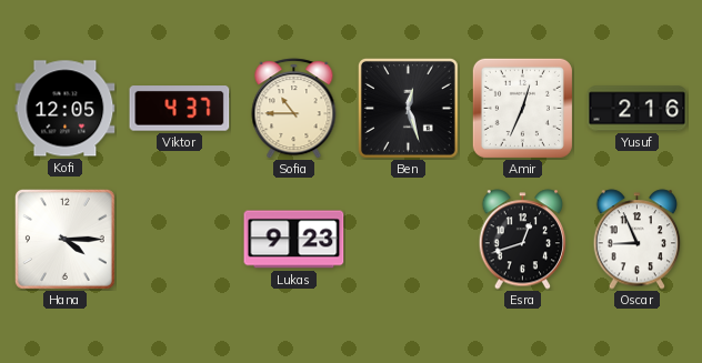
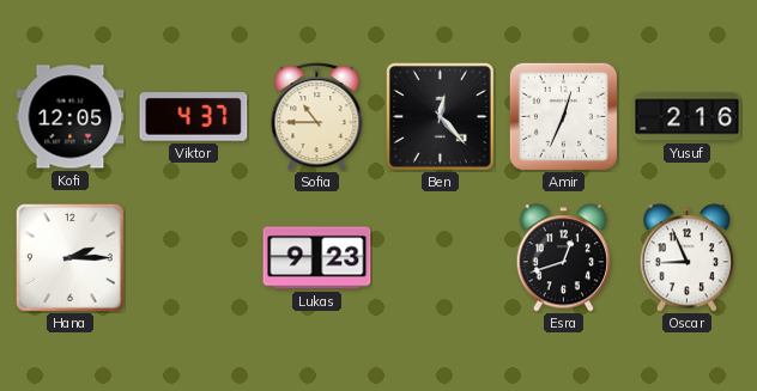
Ben: 12:27 -> 12:23
Hana: 4:15 -> 2:15
